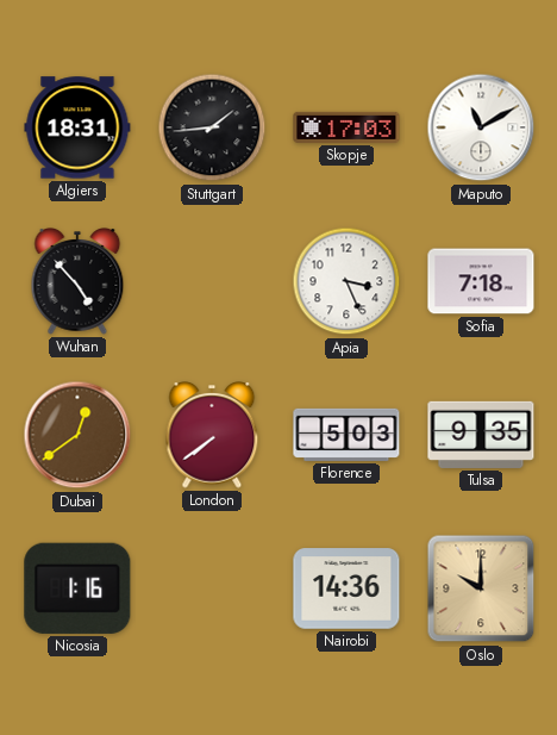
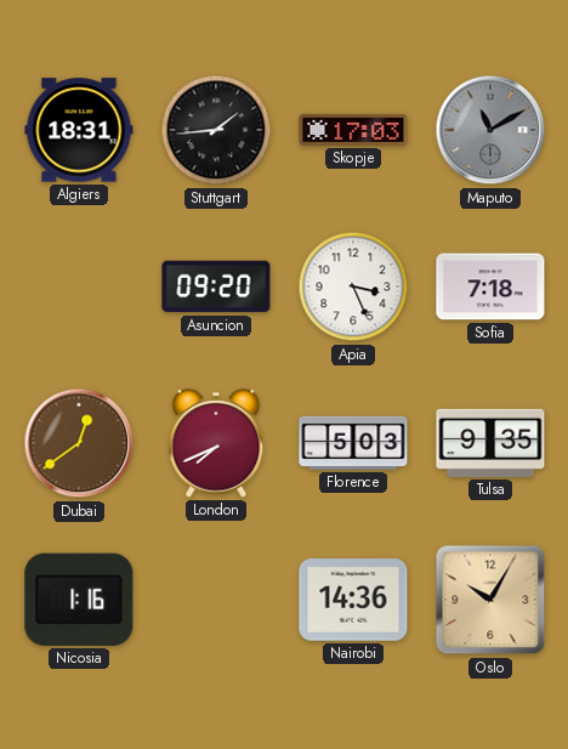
Maputo dial: white -> grey
Wuhan: 4:53 -> none
Asuncion: none -> 09:20
London: 7:39 -> 7:41
Oslo: 10:00 -> 10:05
